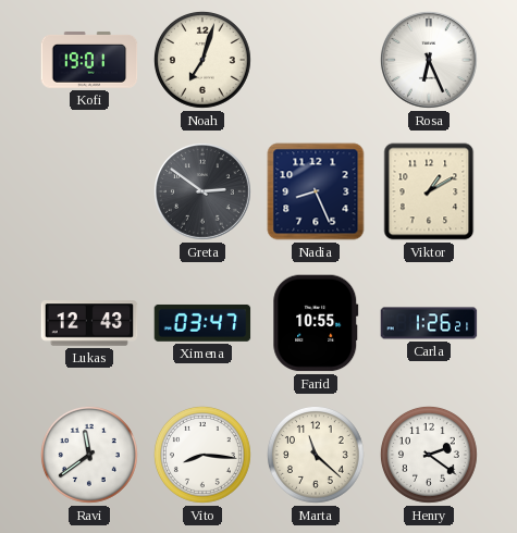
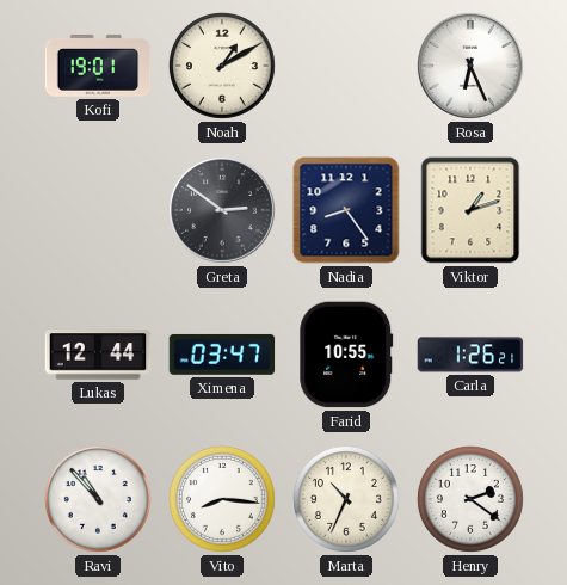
Noah: 7:03 -> 1:10
Nadia: 8:26 -> 8:24
Viktor: 1:10 -> 1:12
Lukas: 12:43 -> 12:44
Ravi: 11:39 -> 10:53
Marta: 11:22 -> 10:34
